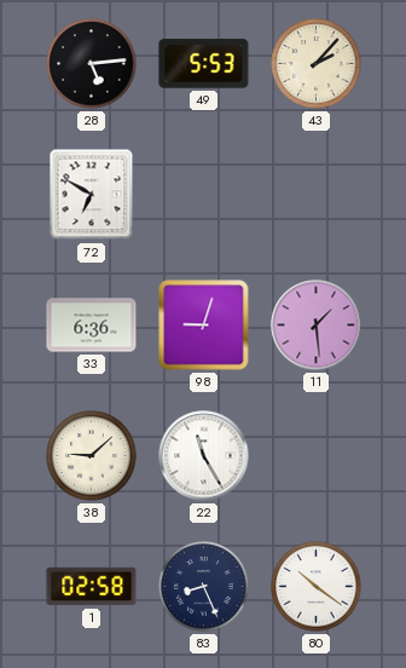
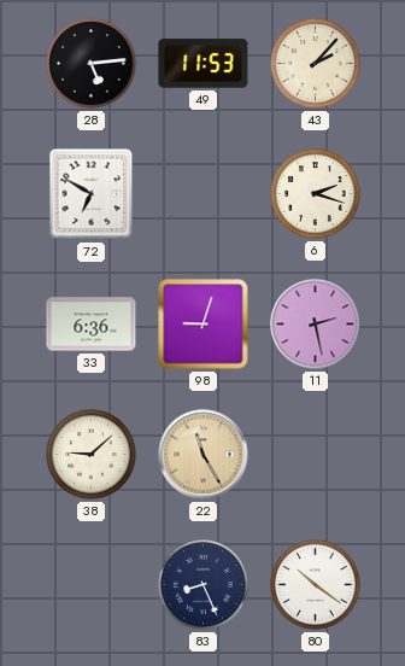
49: 5:53 -> 11:53
6: none -> 2:18
11: 1:29 -> 2:28
22 dial: white -> champagne
1: 02:58 -> none
